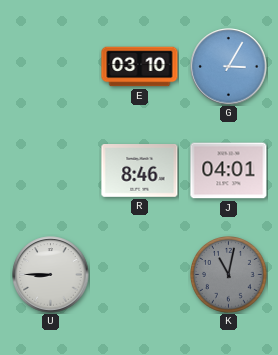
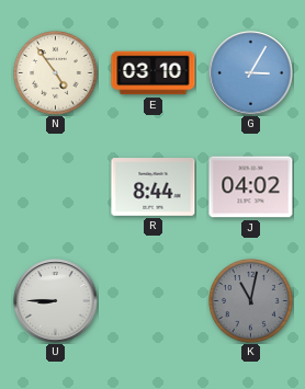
N: none -> 4:54
R: 8:46 -> 8:44
J: 04:01 -> 04:02
